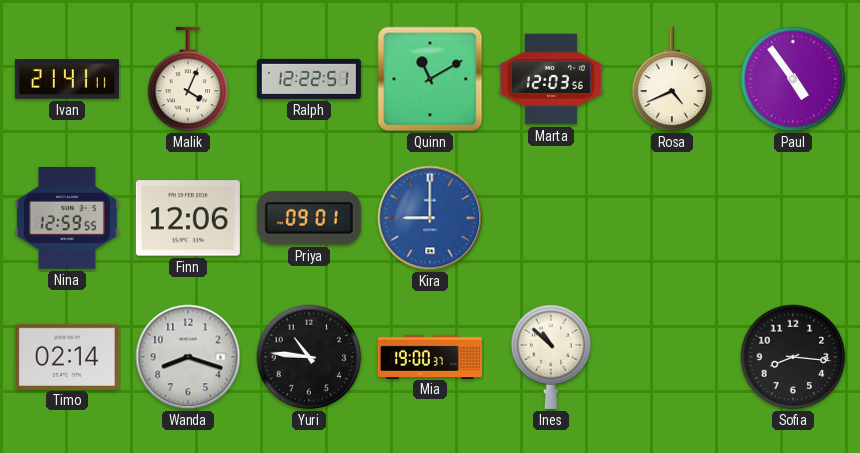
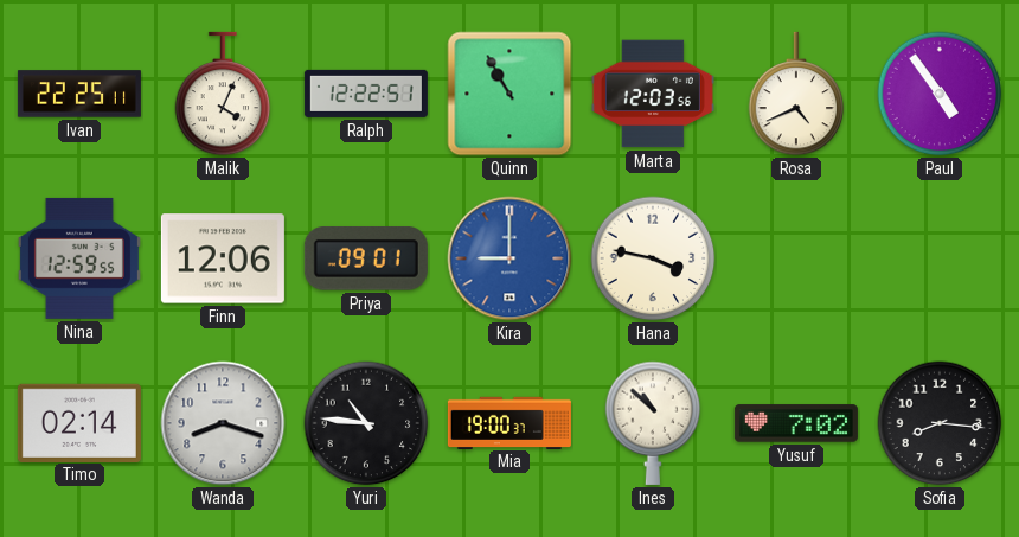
Ivan: 21:41 -> 22:25
Quinn: 11:10 -> 10:55
Hana: none -> 3:47
Yusuf: none -> 7:02
